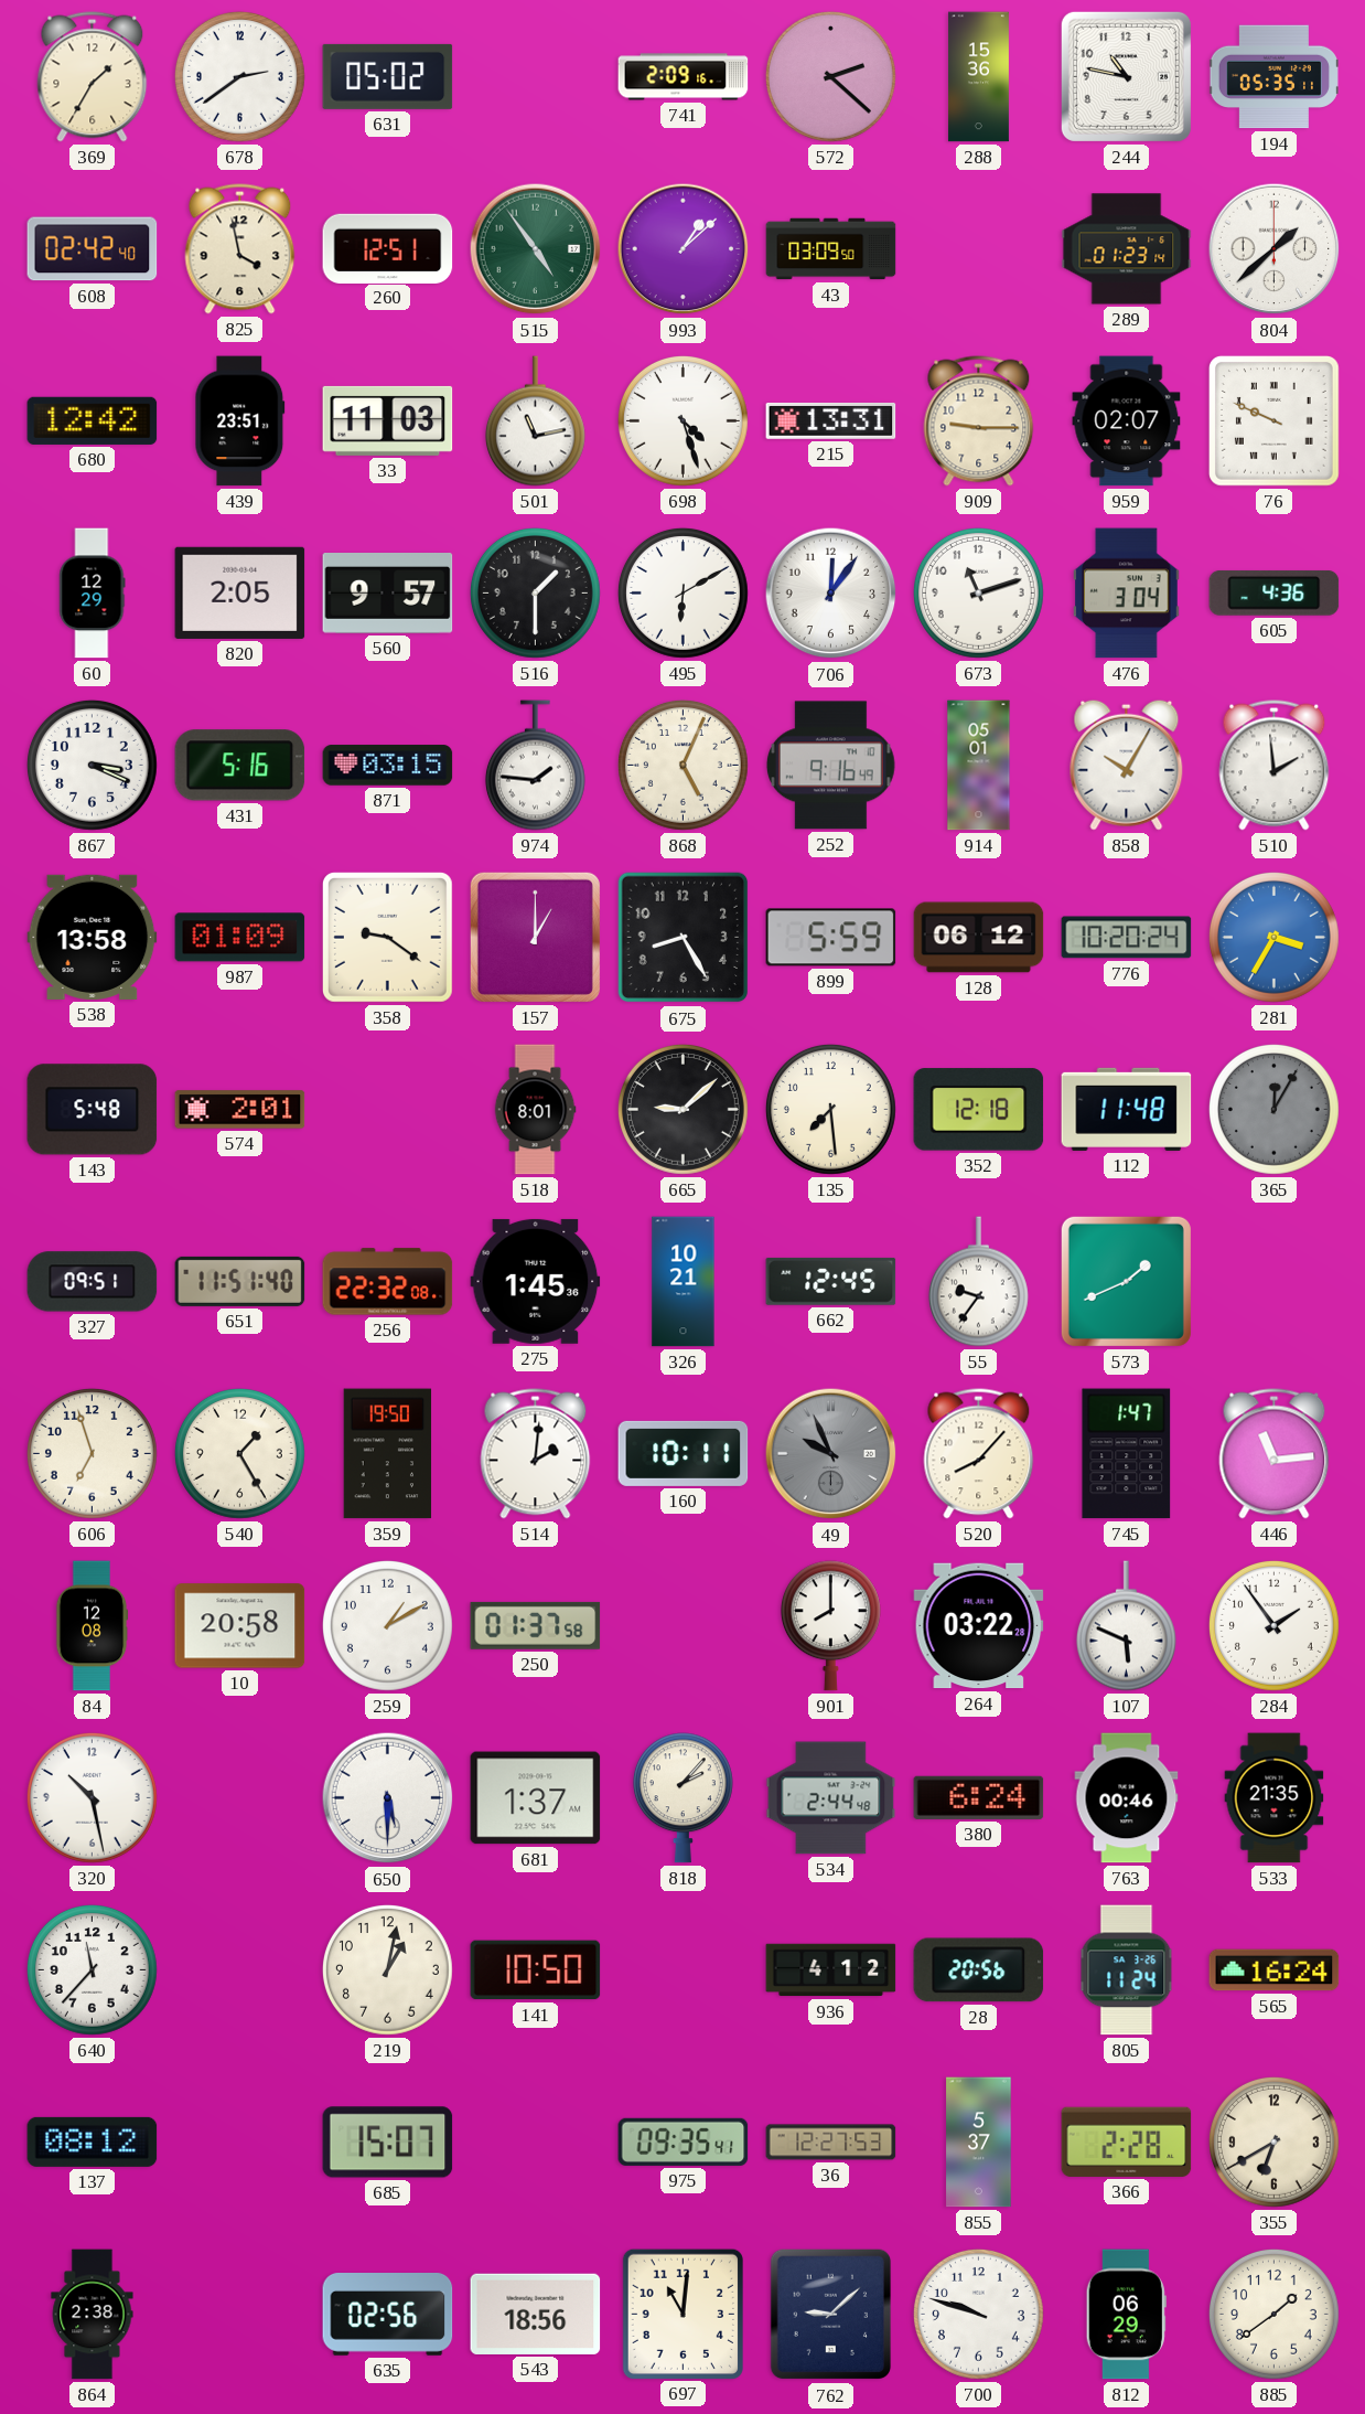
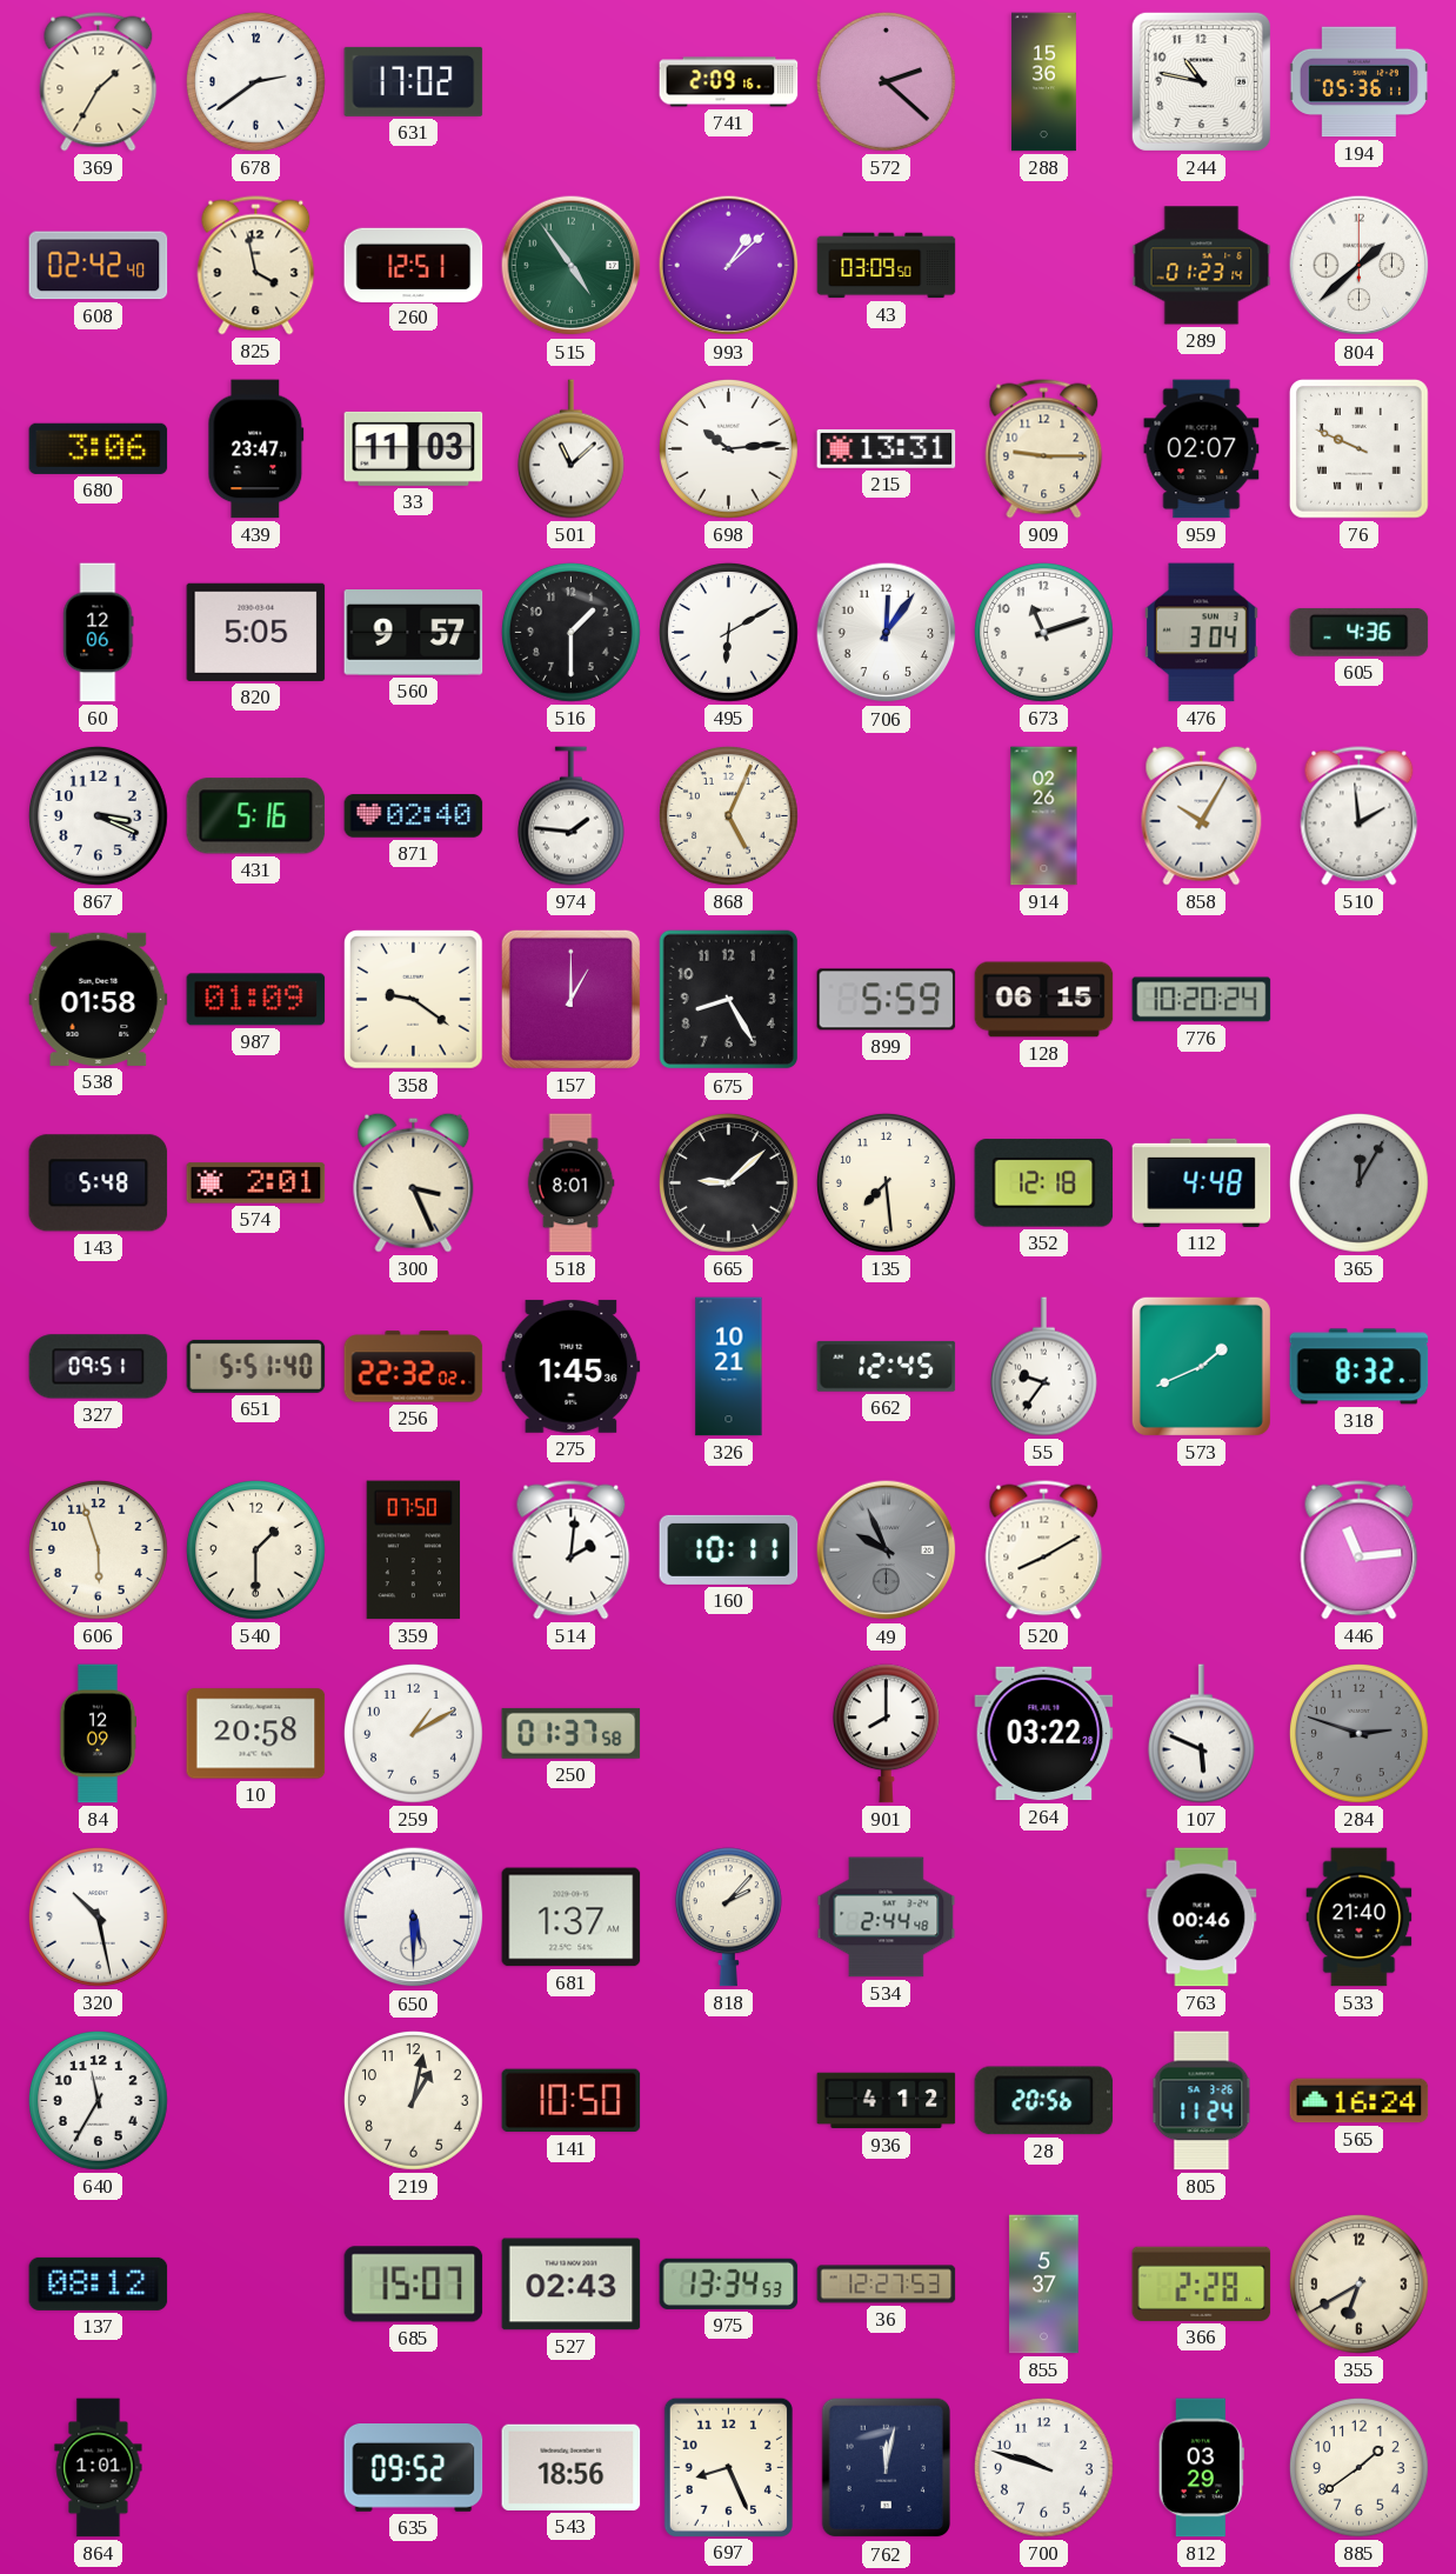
631: 05:02 -> 17:02
194: 05:35 -> 05:36
680: 12:42 -> 3:06
439: 23:51 -> 23:47
501: 11:13 -> 11:08
698: 4:27 -> 10:14
60: 12:29 -> 12:06
820: 2:05 -> 5:05
871: 03:15 -> 02:40
252: 9:16 -> none
914: 05:01 -> 02:26
538: 13:58 -> 01:58
128: 06:12 -> 06:15
281: 3:35 -> none
300: none -> 3:26
112: 11:48 -> 4:48
651: 11:51 -> 5:51
256: 22:32:08 -> 22:32:02
318: none -> 8:32
606: 6:57 -> 5:57
540: 1:25 -> 1:30
359: 19:50 -> 07:50
520: 8:07 -> 8:10
745: 1:47 -> none
84: 12:08 -> 12:09
284: 1:54 -> 2:48
284 dial: white -> grey
380: 6:24 -> none
533: 21:35 -> 21:40
640: 11:37 -> 11:35
527: none -> 02:43
975: 09:35 -> 13:34
864: 2:38 -> 1:01
635: 02:56 -> 09:52
697: 11:01 -> 8:26
762: 9:08 -> 12:02
812: 06:29 -> 03:29
